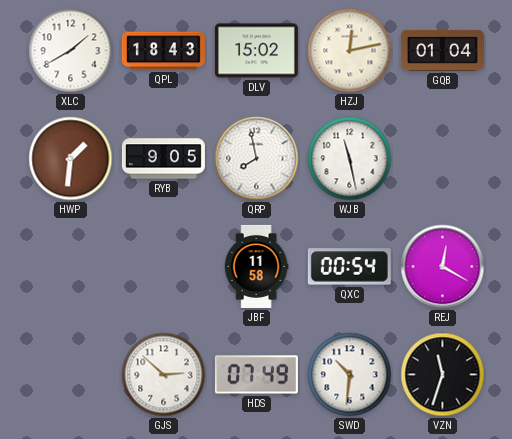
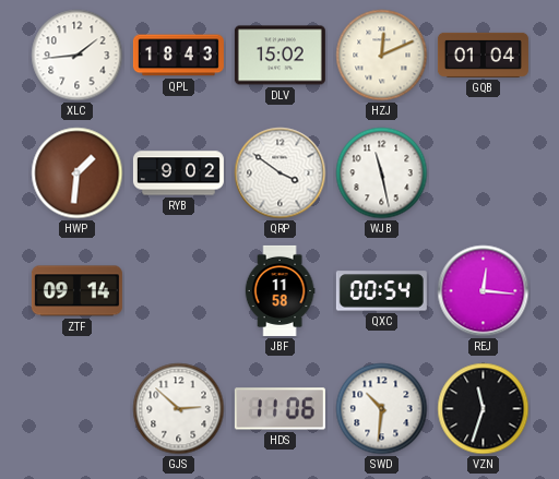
XLC: 1:40 -> 1:44
HZJ: 12:13 -> 12:11
RYB: 9:05 -> 9:02
QRP: 7:58 -> 3:51
ZTF: none -> 09:14
REJ: 12:20 -> 12:16
HDS: 07:49 -> 11:06
